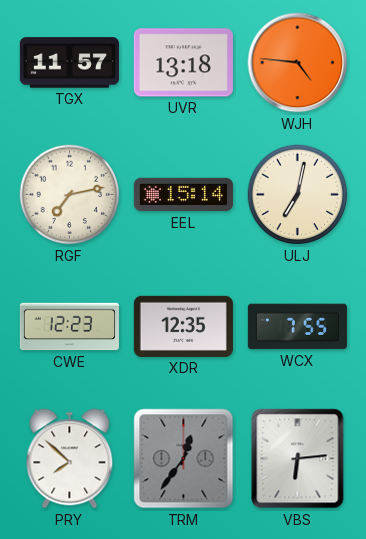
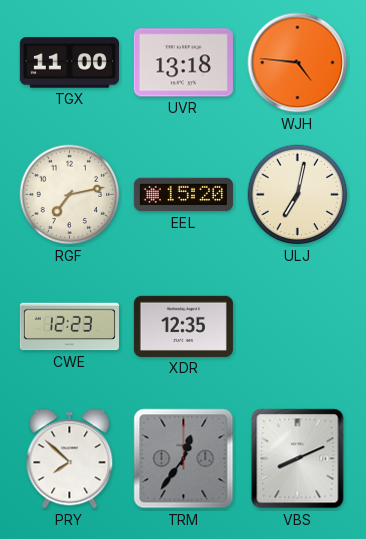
TGX: 11:57 -> 11:00
EEL: 15:14 -> 15:20
WCX: 7:55 -> none
VBS: 6:14 -> 8:11
